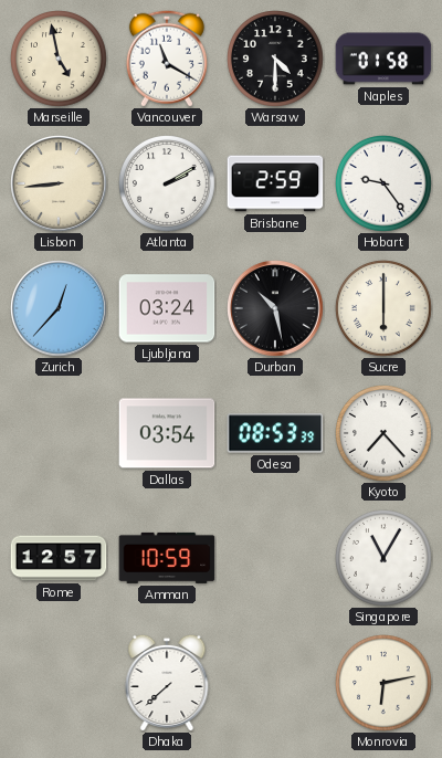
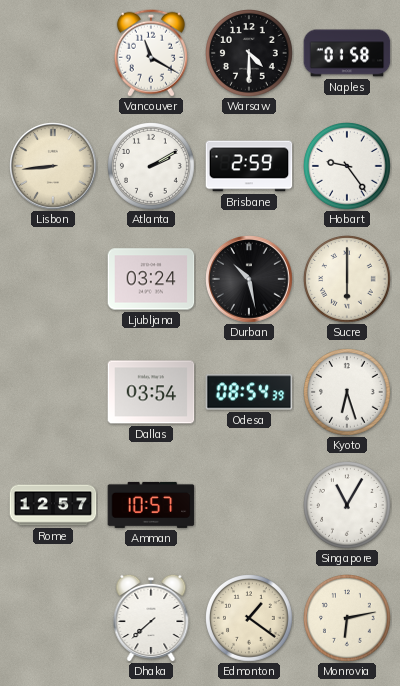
Marseille: 4:58 -> none
Zurich: 12:37 -> none
Odesa: 08:53 -> 08:54
Kyoto: 7:23 -> 6:27
Amman: 10:59 -> 10:57
Edmonton: none -> 1:21
